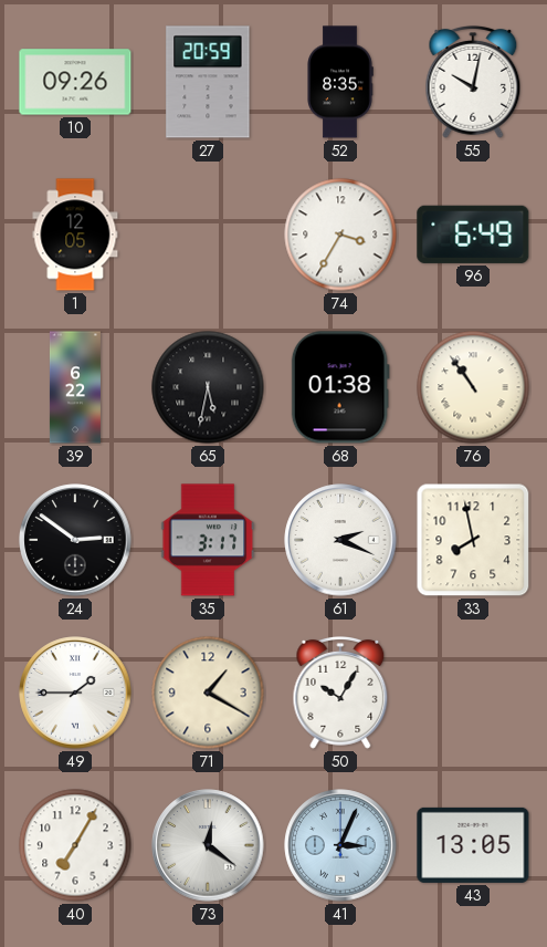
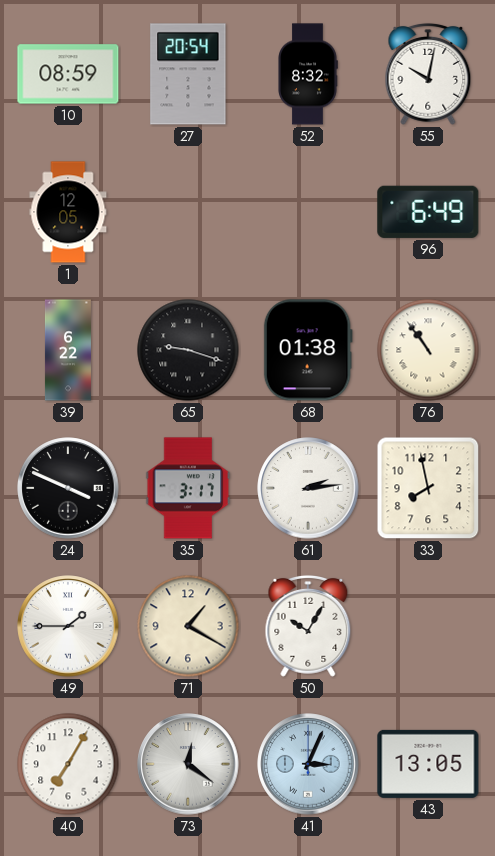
10: 09:26 -> 08:59
27: 20:59 -> 20:54
52: 8:35 -> 8:32
74: 3:35 -> none
65: 5:32 -> 9:18
24: 2:51 -> 3:49
61: 2:19 -> 2:14
